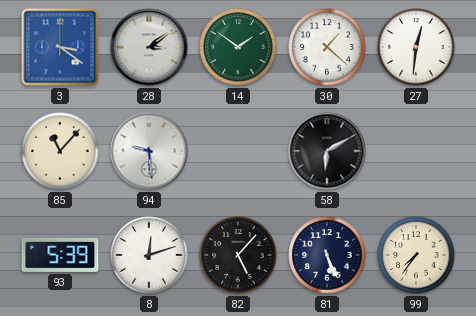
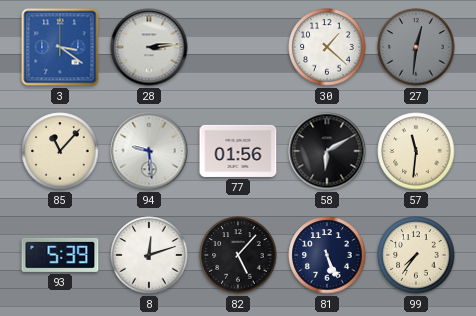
28: 3:09 -> 3:14
14: 1:51 -> none
27 dial: white -> grey
77: none -> 01:56
57: none -> 11:31
